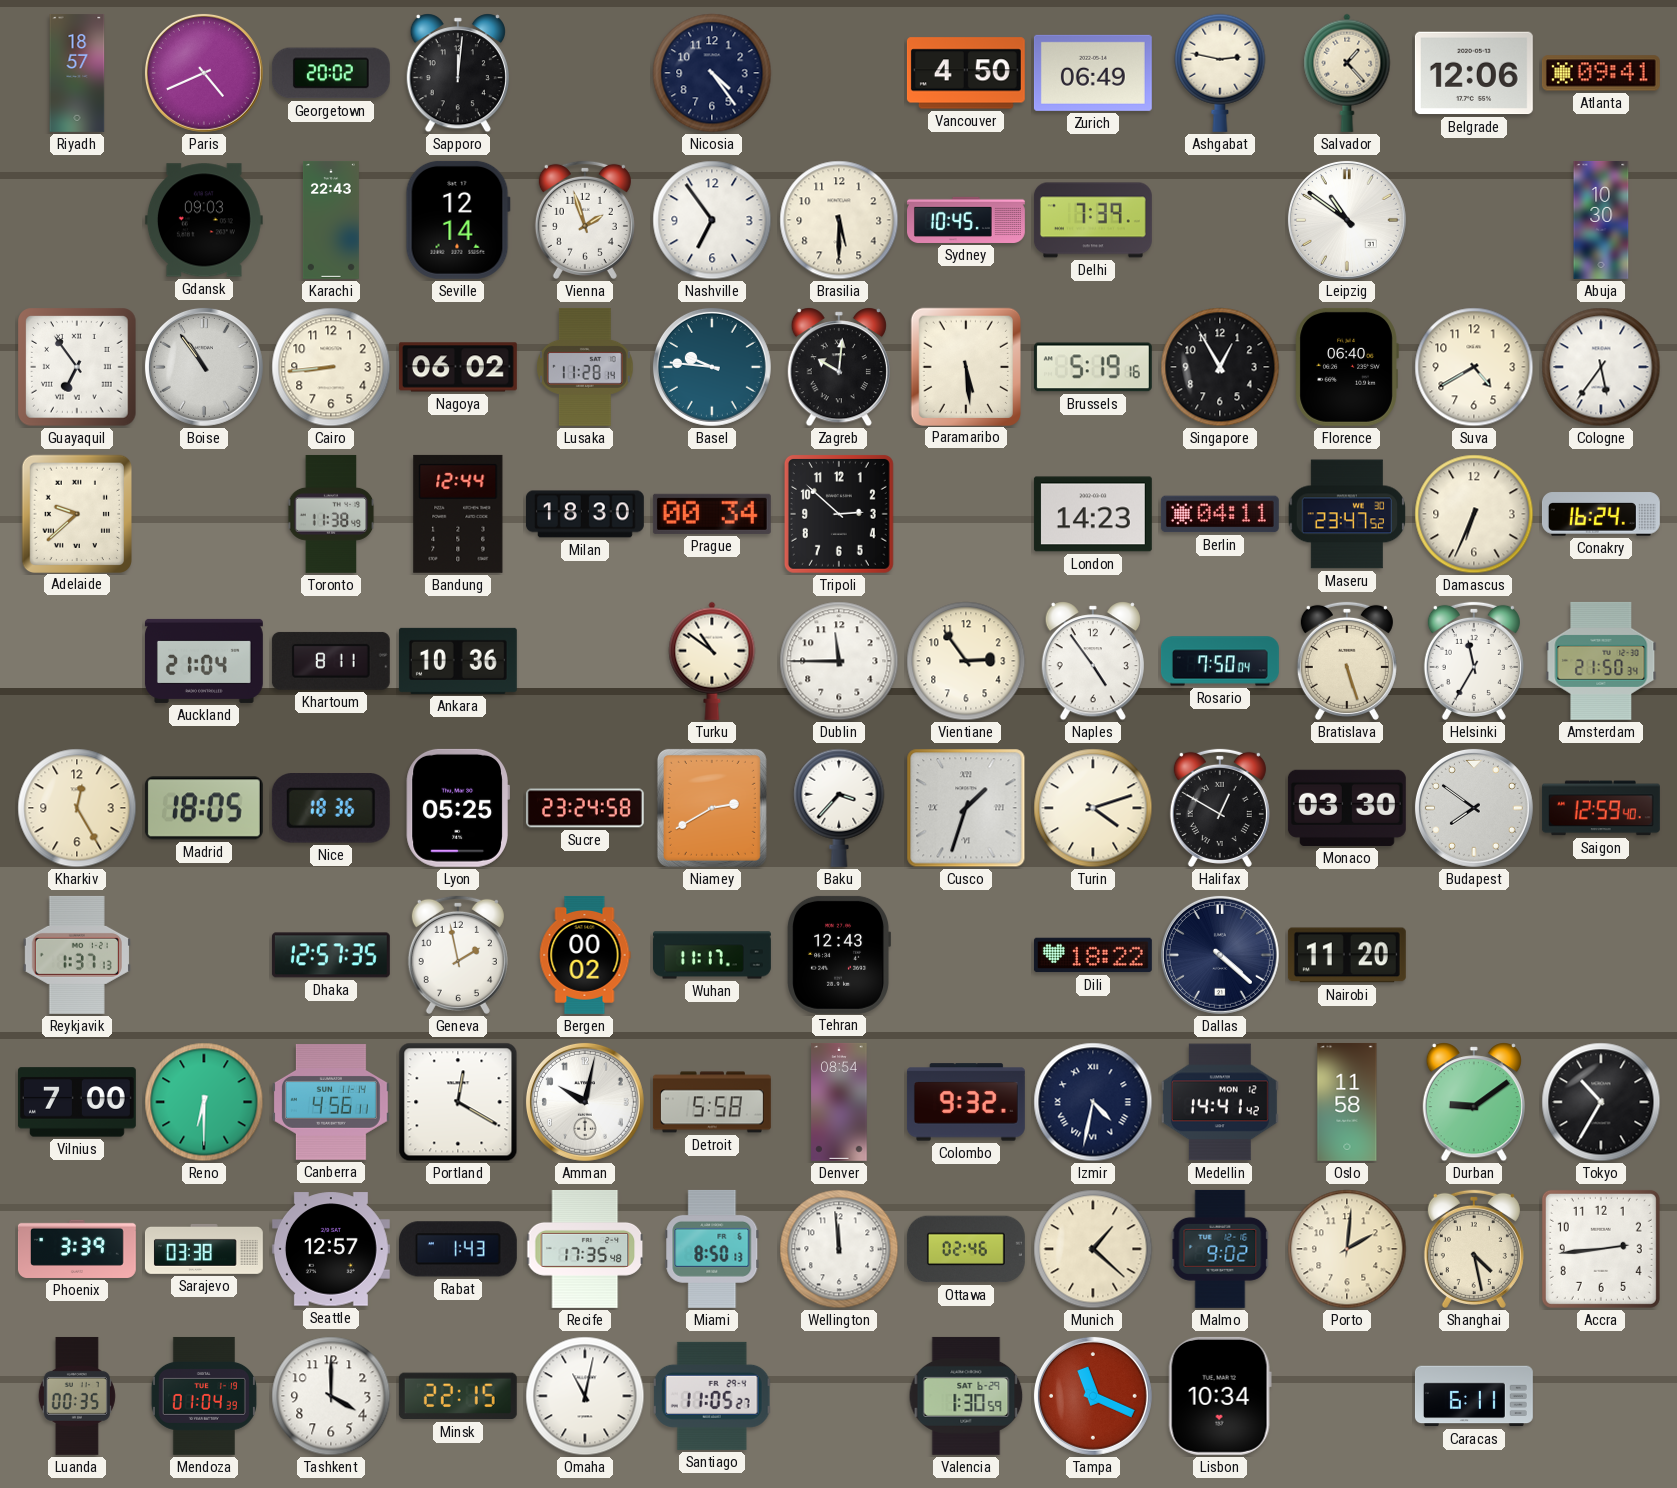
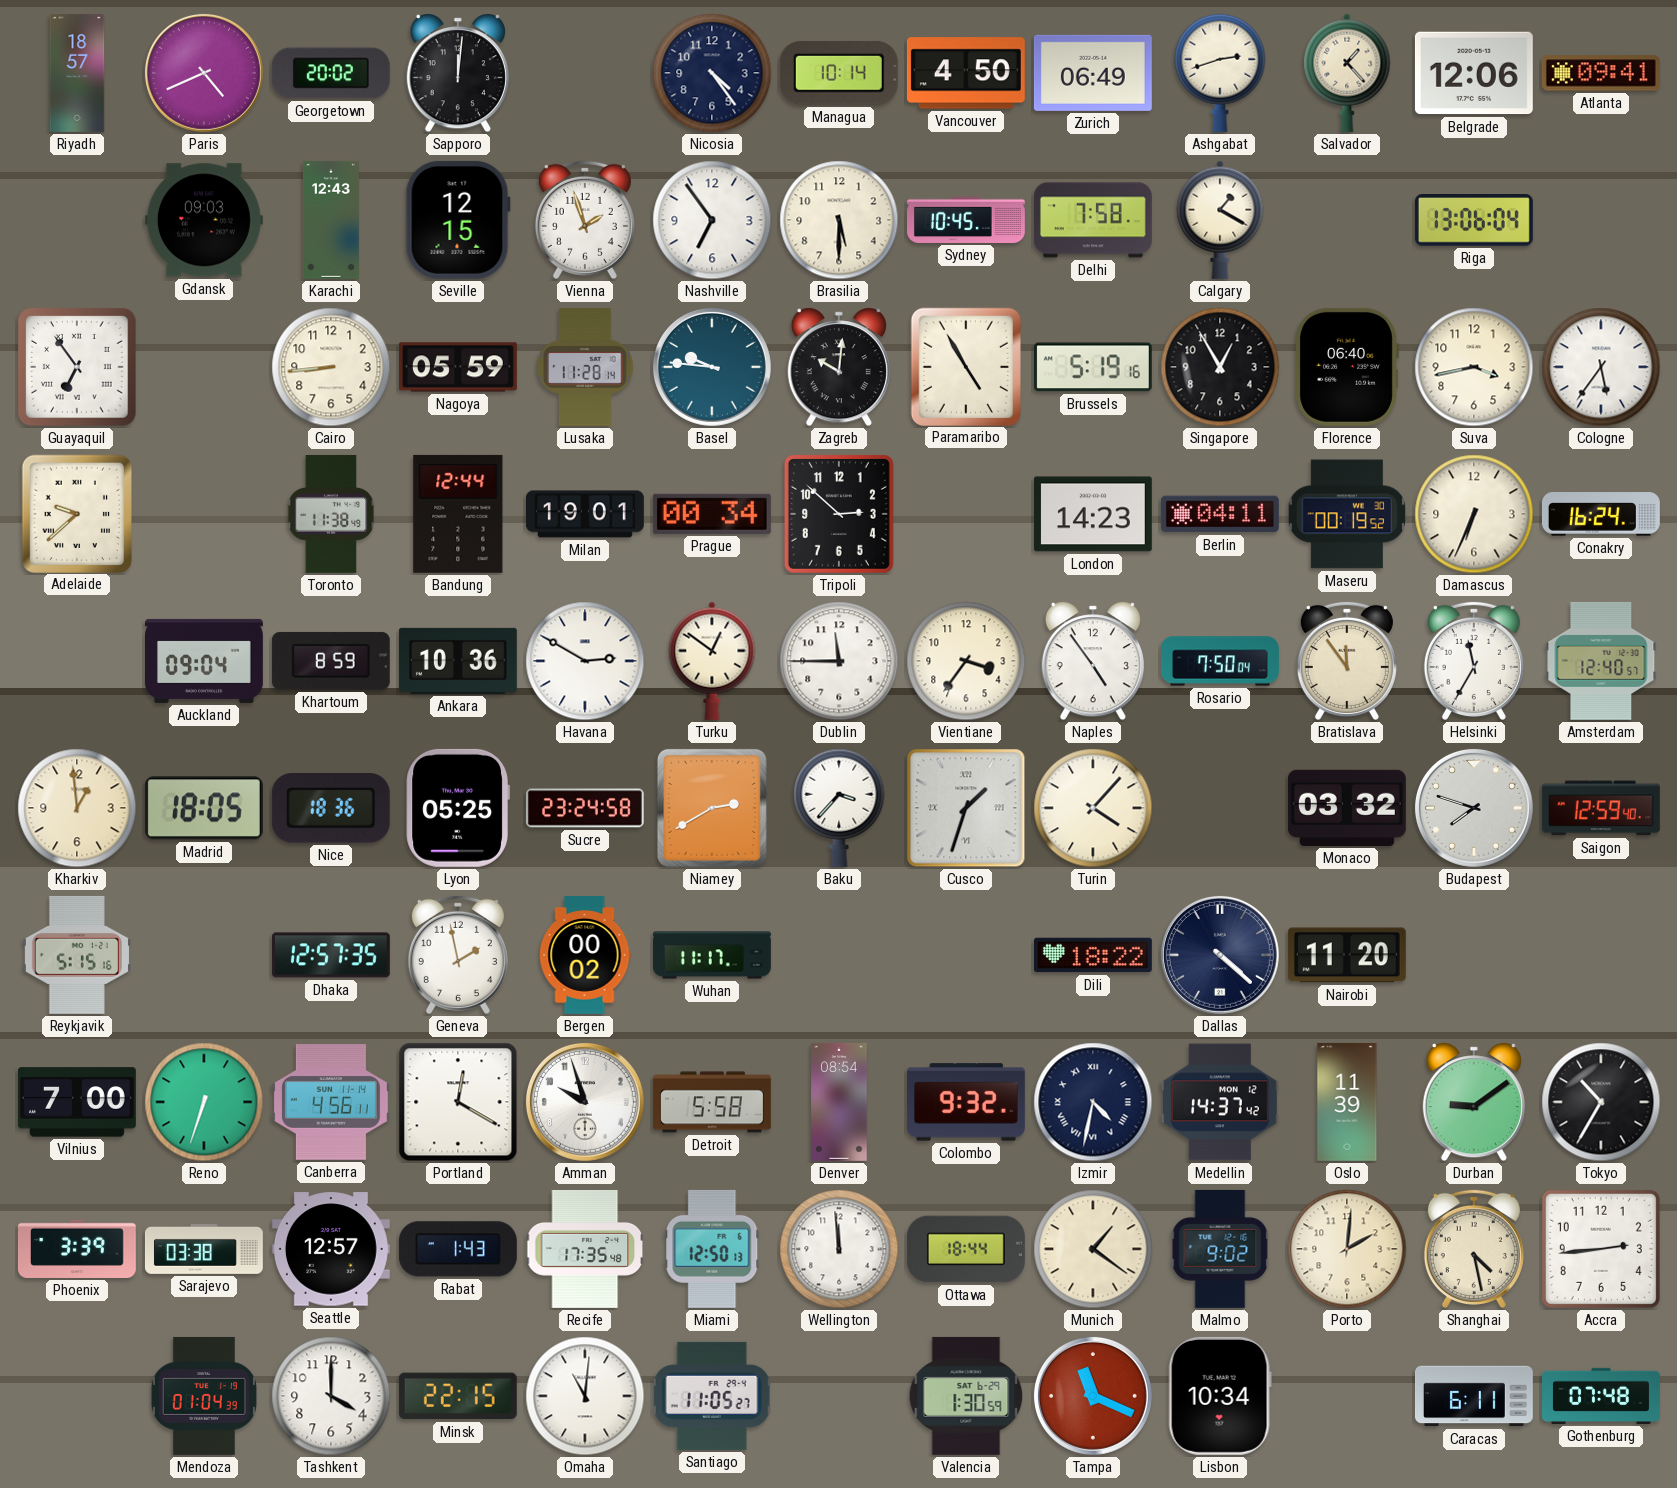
Managua: none -> 10:14
Ashgabat: 2:47 -> 2:42
Karachi: 22:43 -> 12:43
Seville: 12:14 -> 12:15
Delhi: 7:39 -> 7:58
Calgary: none -> 1:20
Leipzig: 10:51 -> none
Riga: none -> 13:06
Abuja: 10:30 -> none
Boise: 10:54 -> none
Nagoya: 06:02 -> 05:59
Paramaribo: 5:29 -> 4:55
Suva: 4:40 -> 3:43
Milan: 18:30 -> 19:01
Maseru: 23:47 -> 00:19
Auckland: 21:04 -> 09:04
Khartoum: 8:11 -> 8:59
Havana: none -> 2:50
Turku: 10:51 -> 12:51
Vientiane: 2:54 -> 3:36
Bratislava: 5:27 -> 11:54
Amsterdam: 21:50 -> 12:40
Kharkiv: 12:25 -> 12:59
Turin: 4:12 -> 4:07
Halifax: 12:50 -> none
Monaco: 03:30 -> 03:32
Budapest: 7:51 -> 7:48
Reykjavik: 1:37 -> 5:15
Tehran: 12:43 -> none
Reno: 6:30 -> 6:33
Amman: 10:02 -> 9:57
Medellin: 14:41 -> 14:37
Oslo: 11:58 -> 11:39
Miami: 8:50 -> 12:50
Ottawa: 02:46 -> 18:44
Munich: 1:22 -> 1:21
Luanda: 00:35 -> none
Omaha: 11:02 -> 11:01
Gothenburg: none -> 07:48
